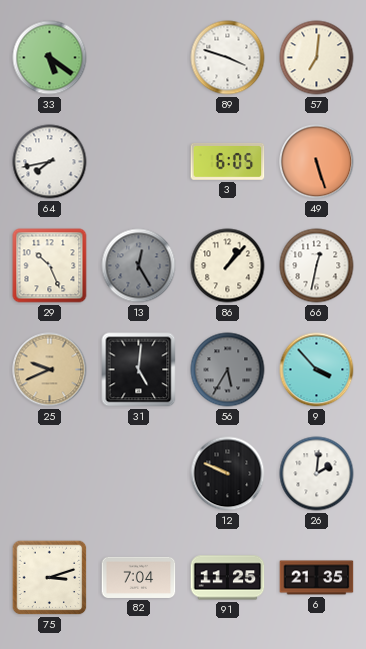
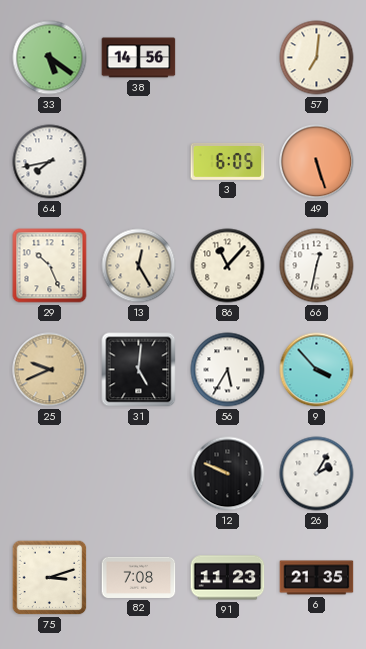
38: none -> 14:56
89: 3:48 -> none
13 dial: grey -> cream
86: 1:07 -> 11:07
56 dial: grey -> white
26: 2:01 -> 2:05
82: 7:04 -> 7:08
91: 11:25 -> 11:23
